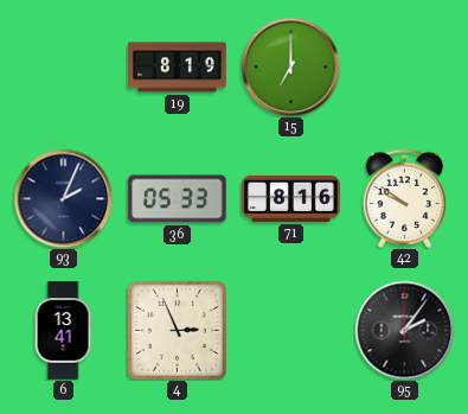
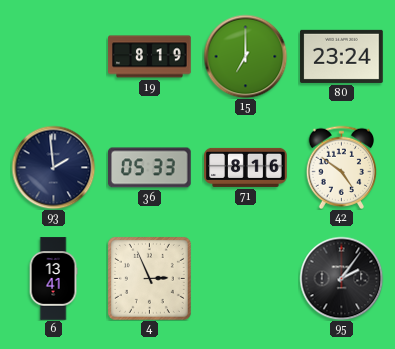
80: none -> 23:24
93: 2:04 -> 1:59
42: 9:51 -> 4:51
